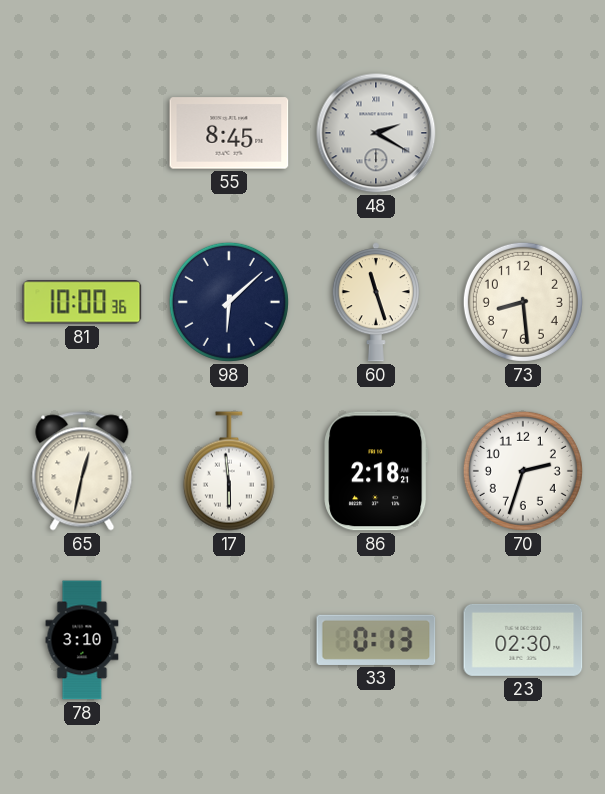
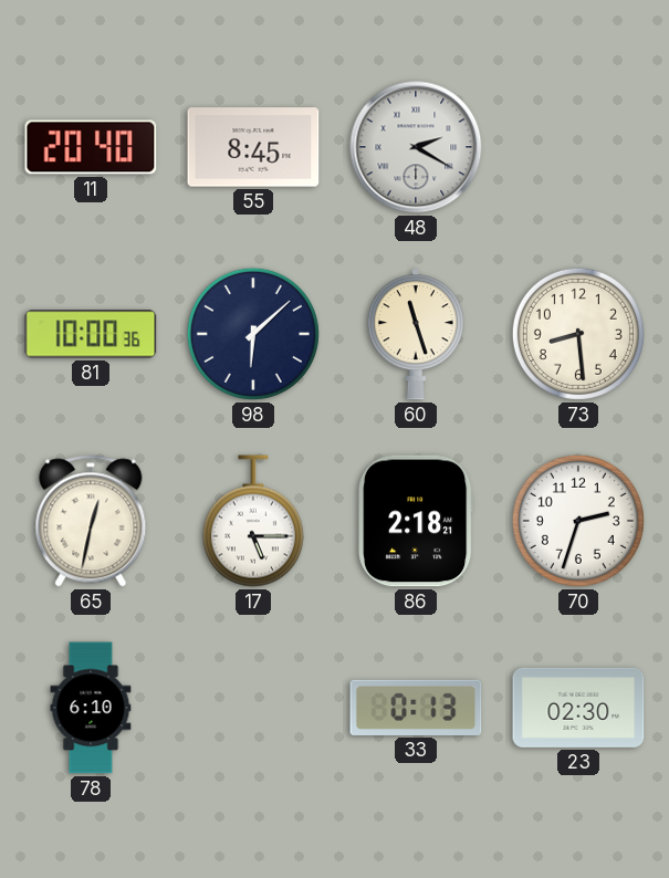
11: none -> 20:40
17: 5:59 -> 5:15
78: 3:10 -> 6:10
